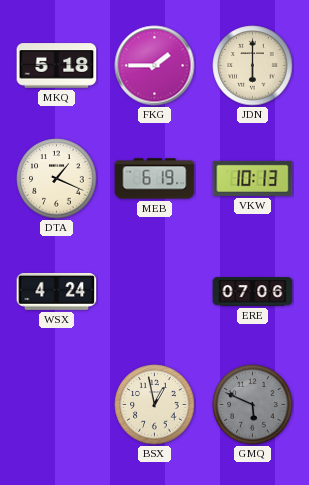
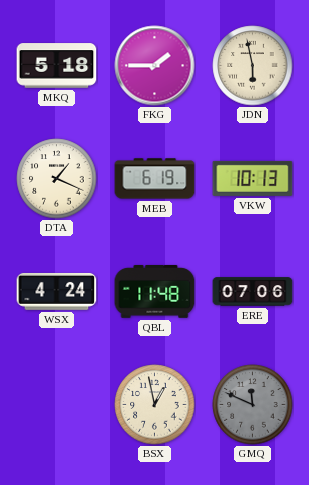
JDN: 6:00 -> 5:58
QBL: none -> 11:48
GMQ: 5:49 -> 11:49
